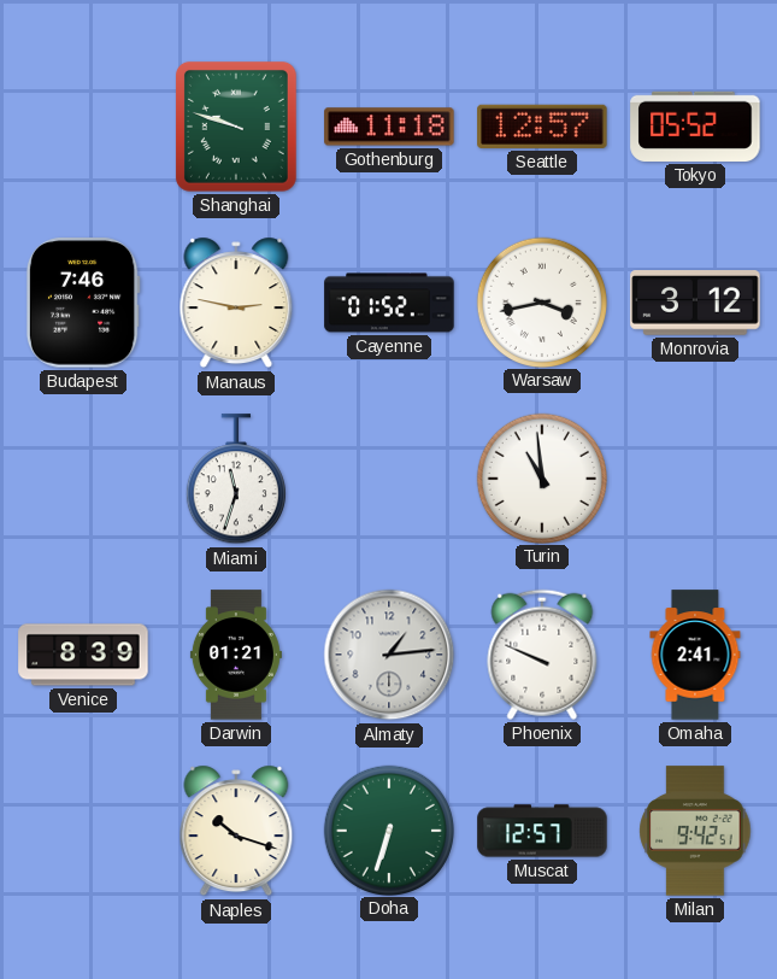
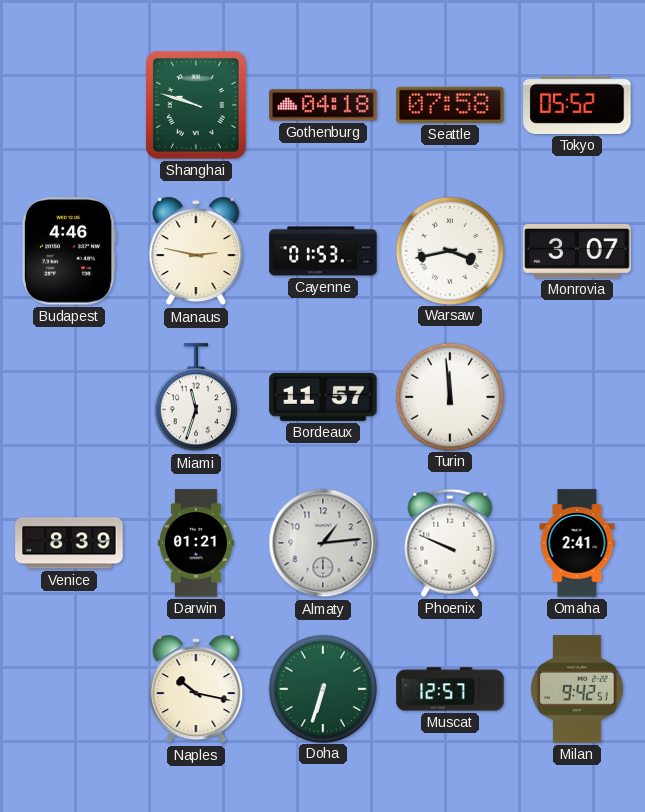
Gothenburg: 11:18 -> 04:18
Seattle: 12:57 -> 07:58
Budapest: 7:46 -> 4:46
Cayenne: 01:52 -> 01:53
Monrovia: 3:12 -> 3:07
Bordeaux: none -> 11:57
Turin: 10:59 -> 11:59
Naples: 10:18 -> 10:17
